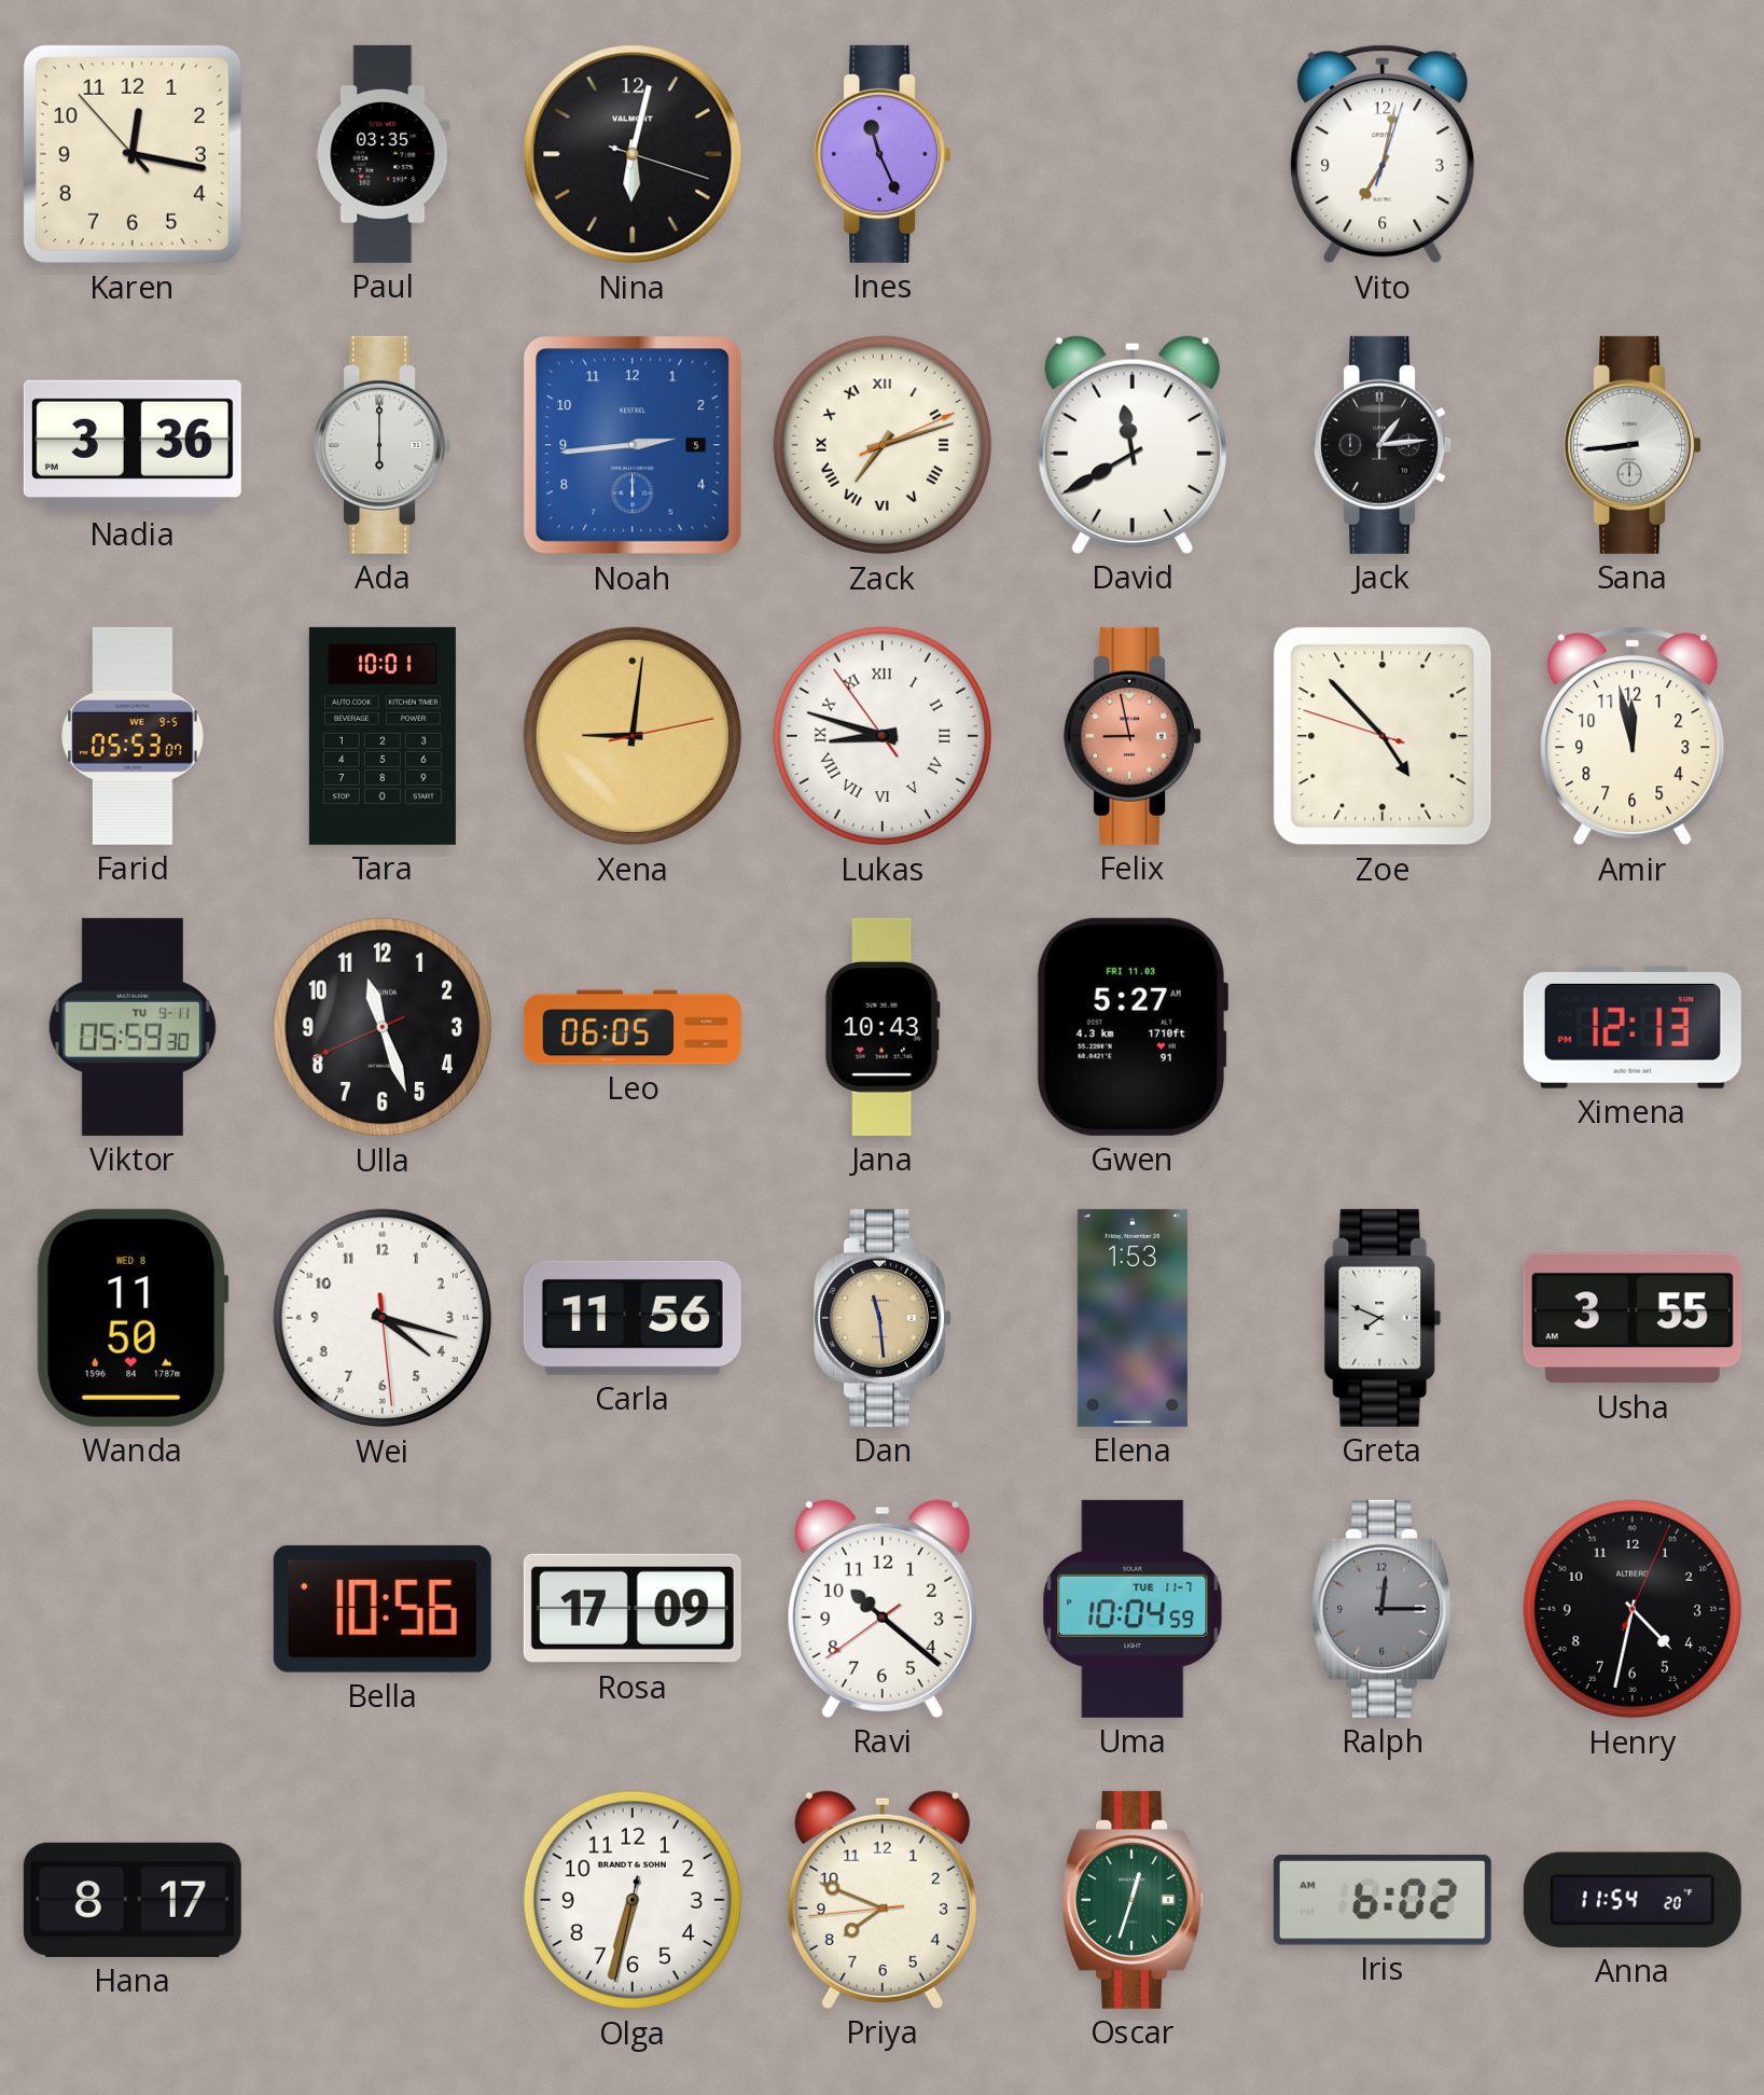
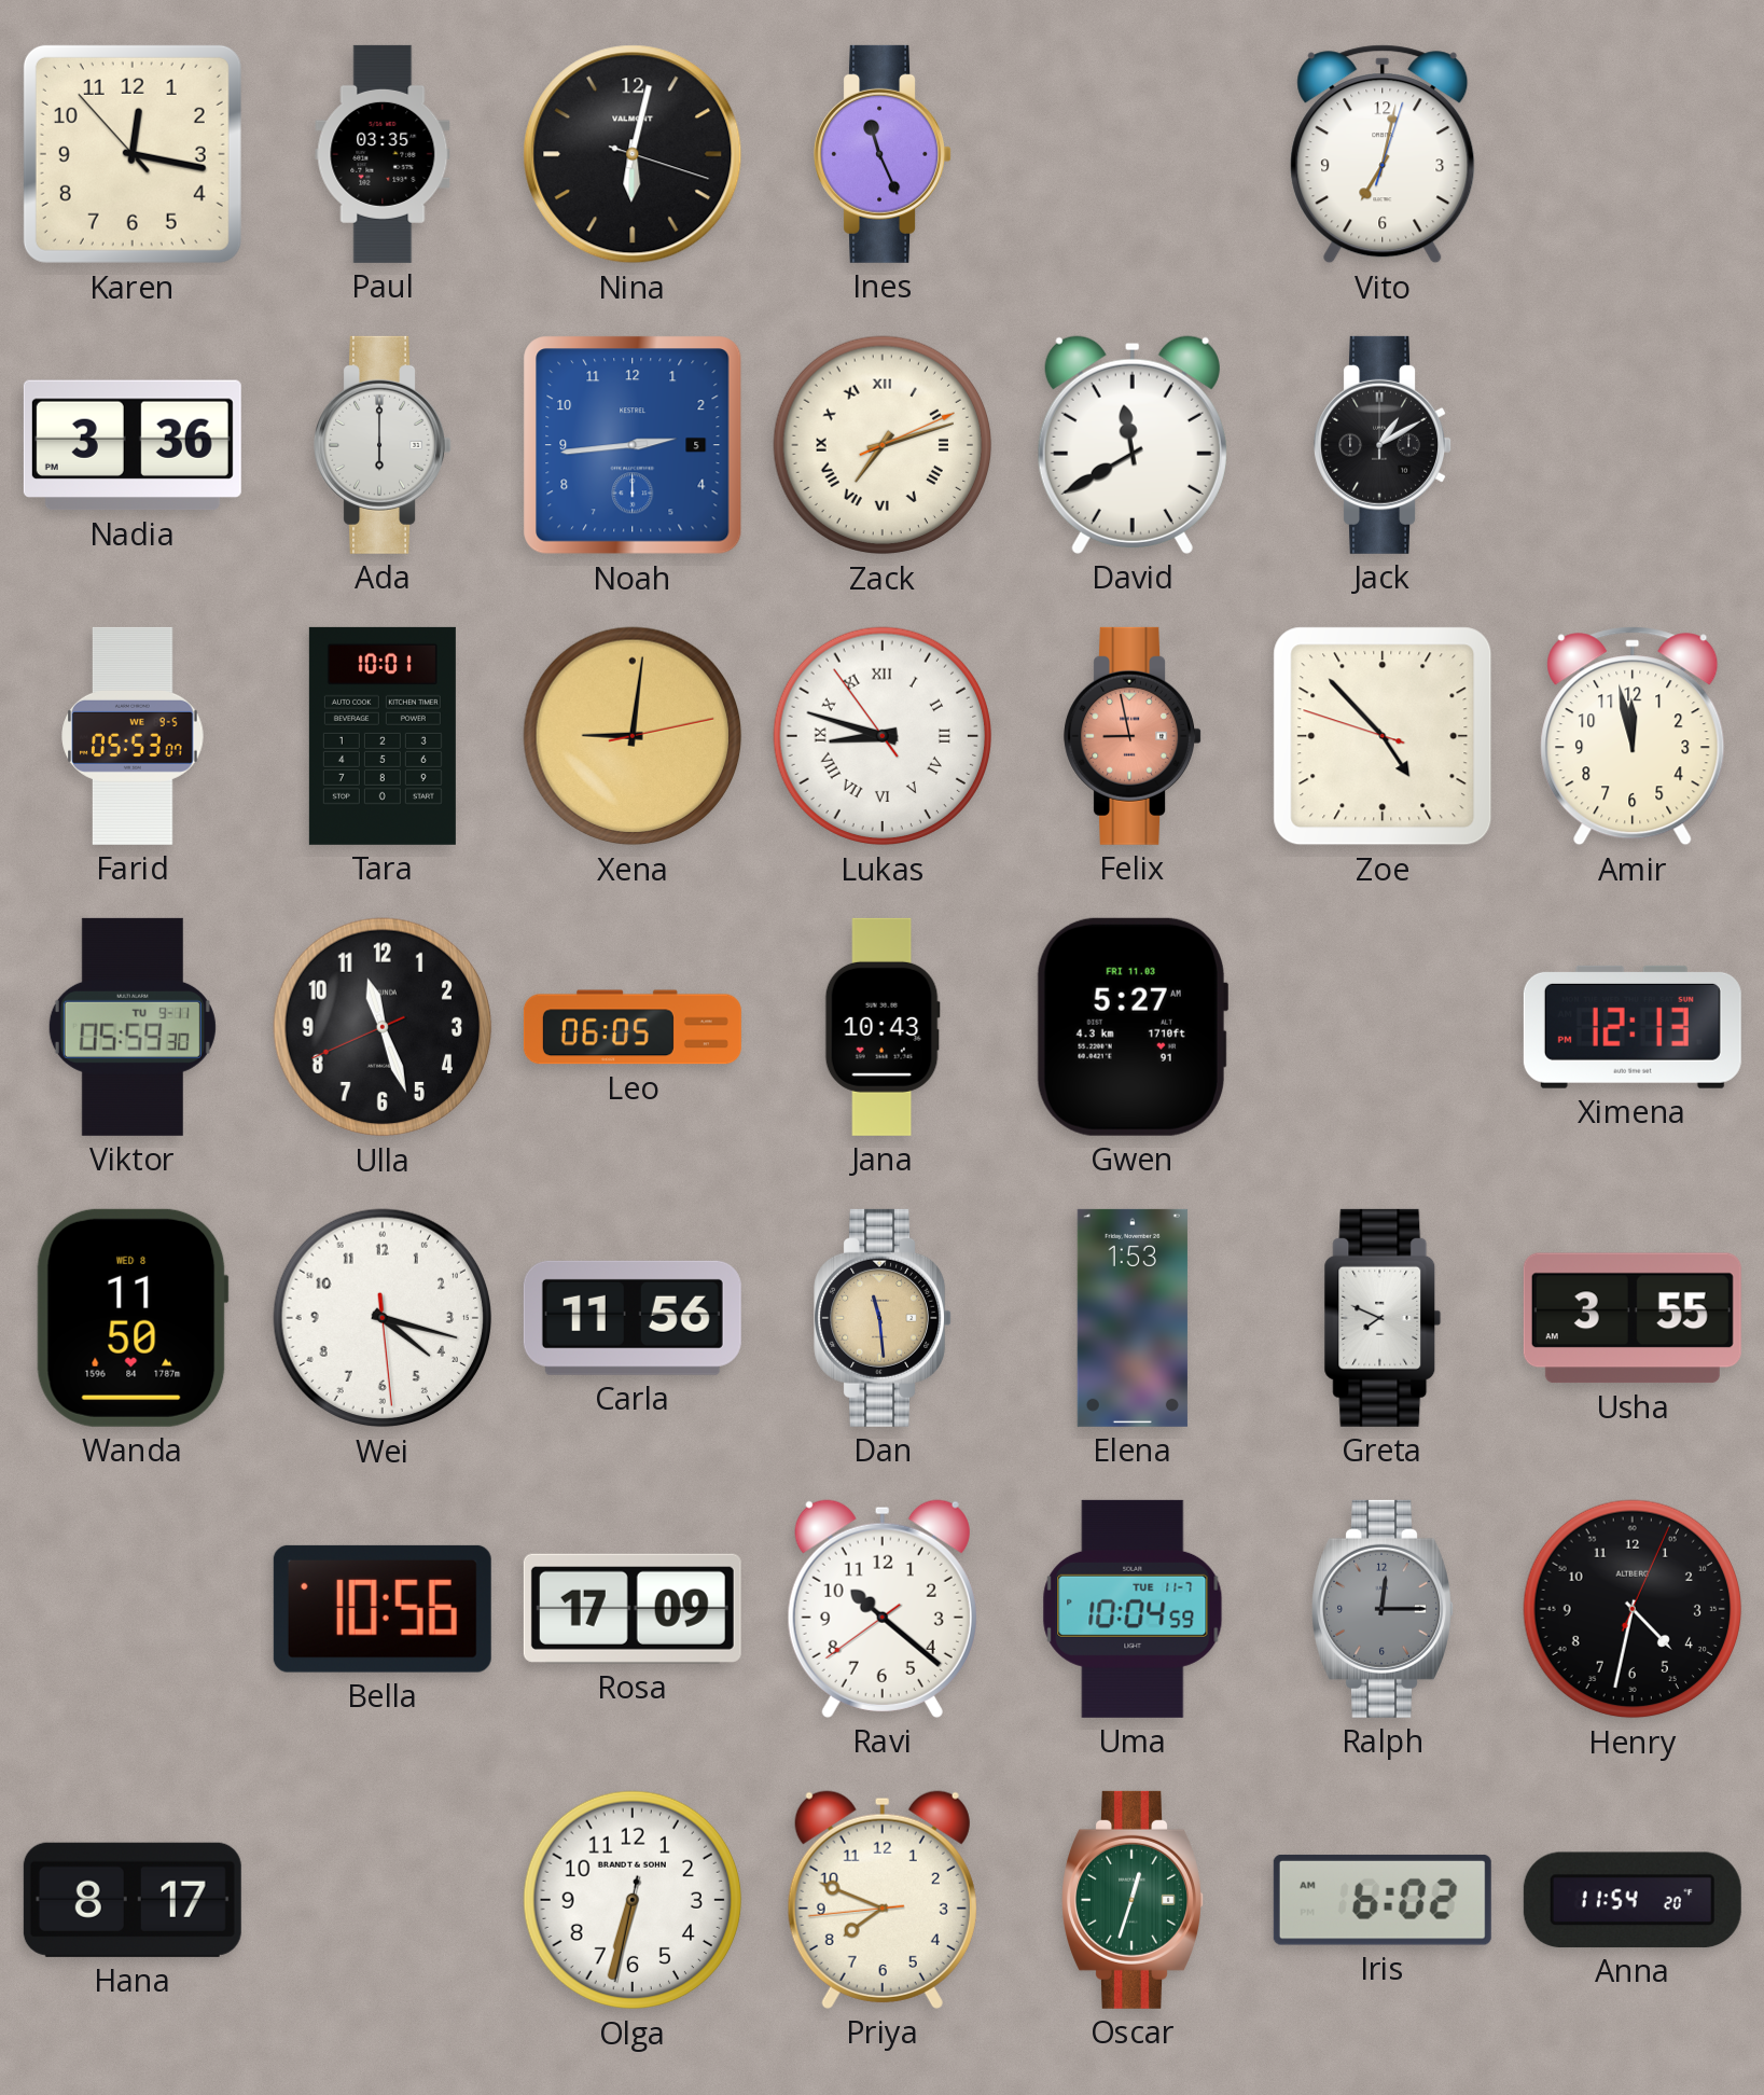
Jack: 1:14 -> 1:10
Sana: 8:44 -> none
